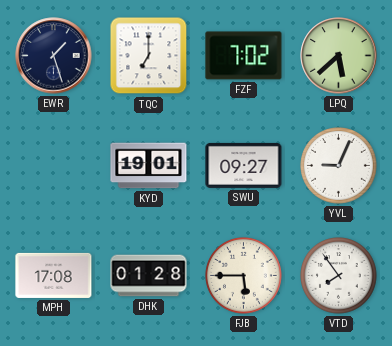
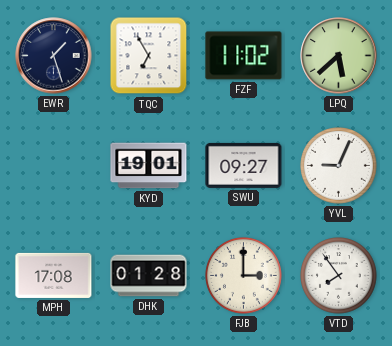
TQC: 7:00 -> 6:55
FZF: 7:02 -> 11:02
FJB: 5:45 -> 3:00
